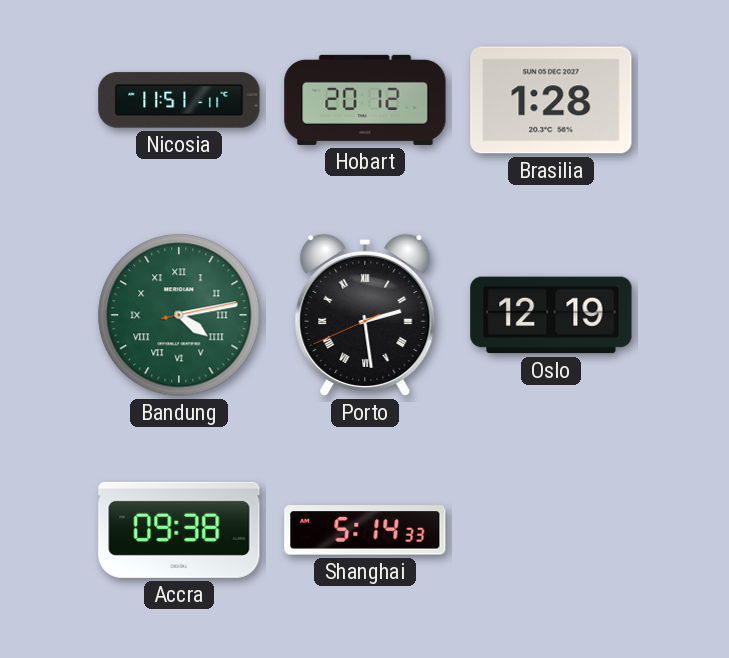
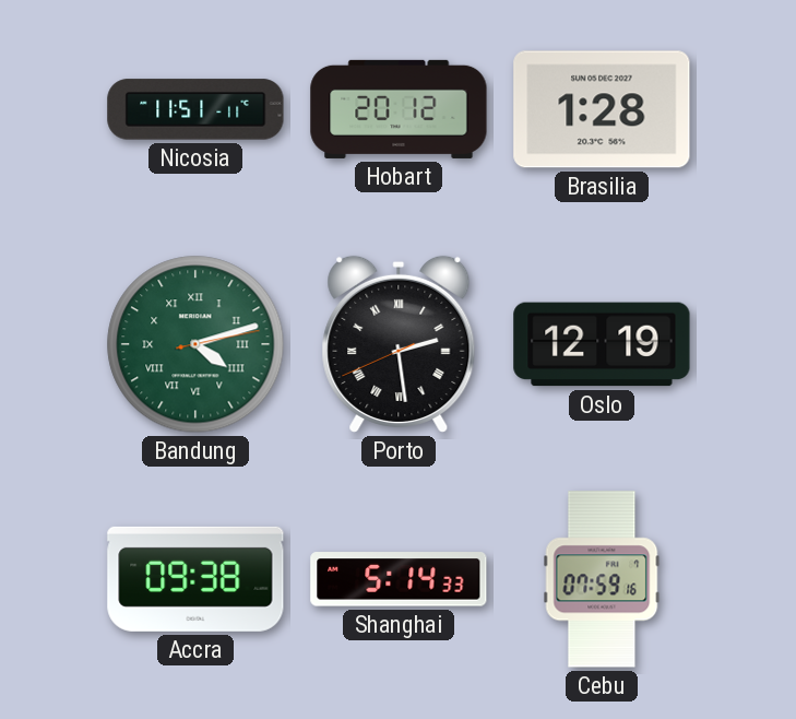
Bandung: 4:13 -> 4:12
Cebu: none -> 07:59
